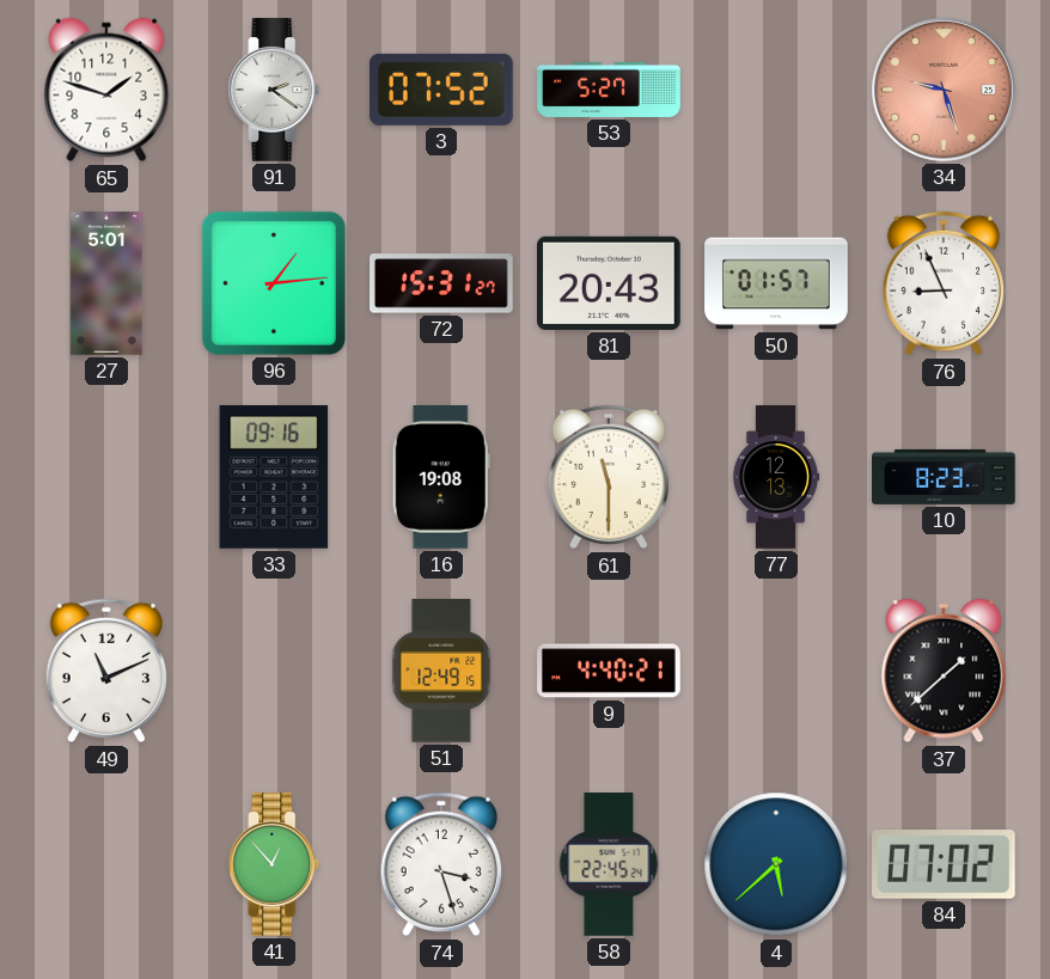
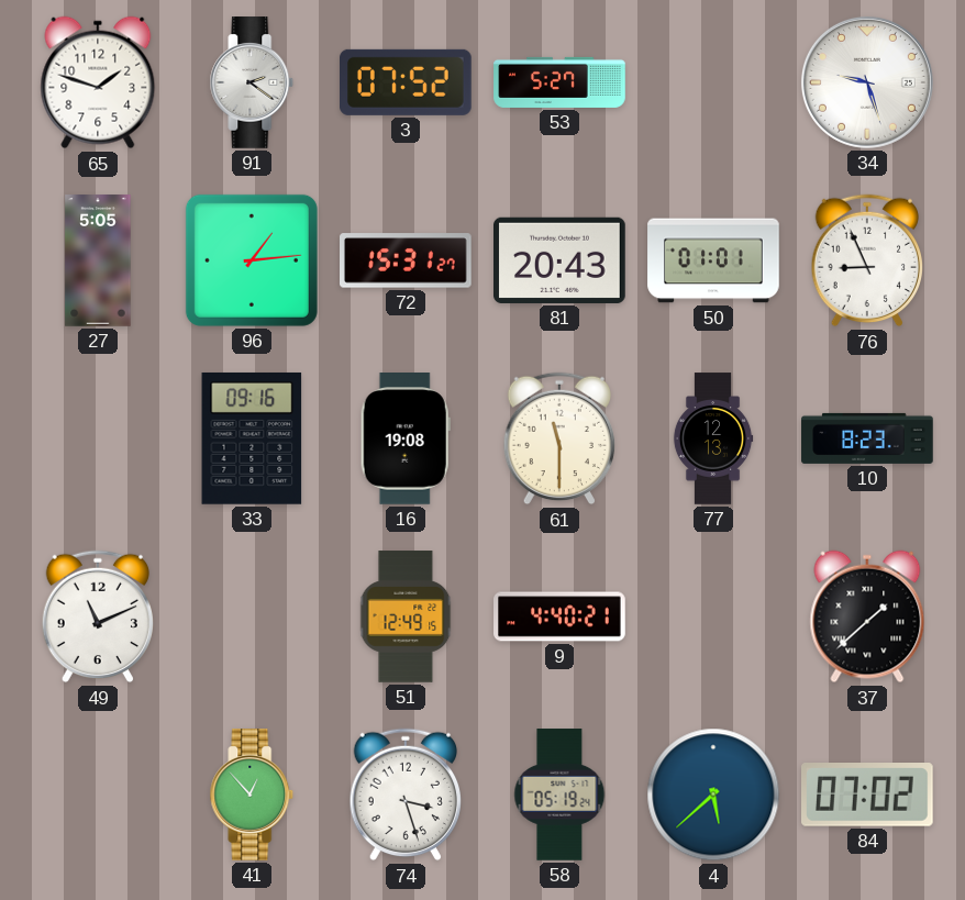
34 dial: salmon -> white
27: 5:01 -> 5:05
50: 01:57 -> 01:01
58: 22:45 -> 05:19
